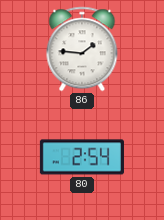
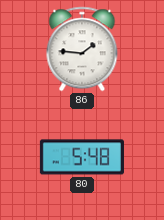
80: 2:54 -> 5:48
